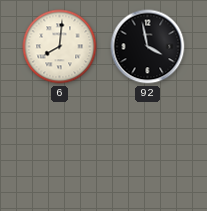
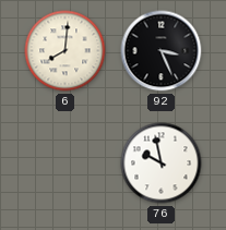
92: 3:58 -> 3:26
76: none -> 9:58
